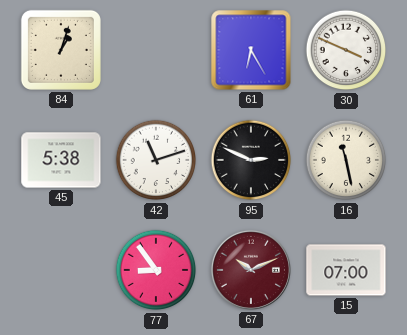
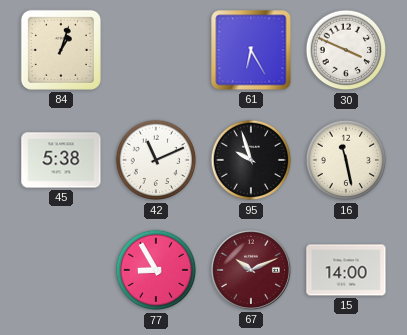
42: 11:12 -> 11:11
95: 2:49 -> 9:57
77: 8:54 -> 8:55
15: 07:00 -> 14:00
